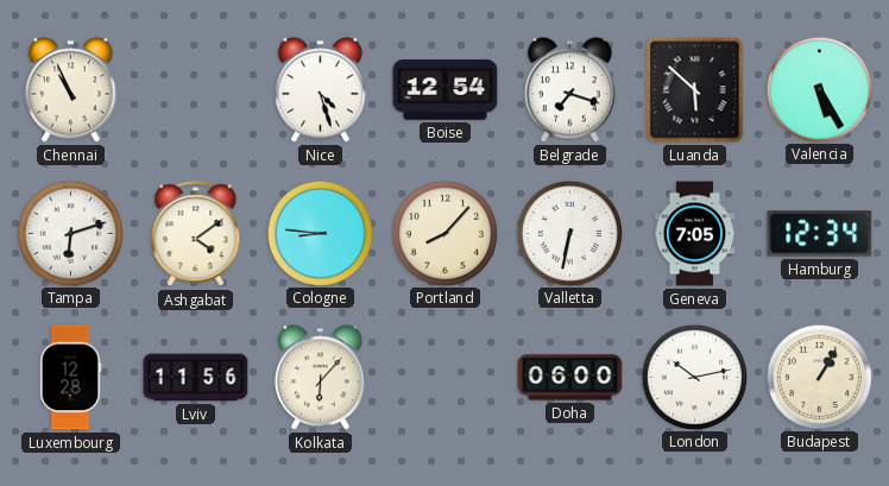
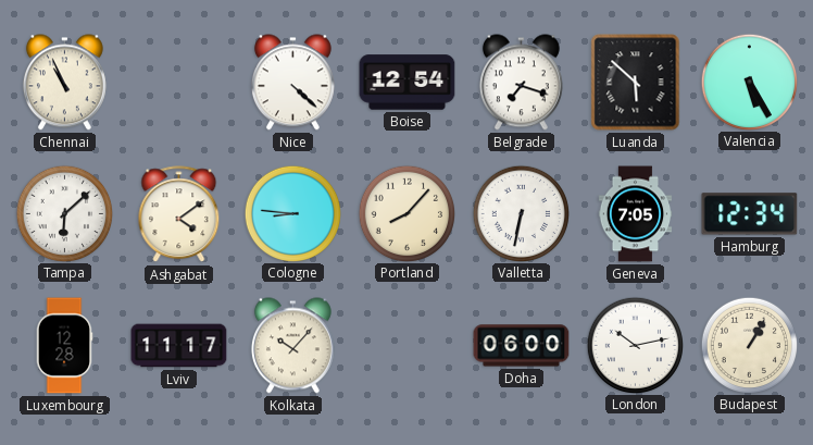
Nice: 4:27 -> 4:22
Tampa: 6:12 -> 6:08
Lviv: 11:56 -> 11:17
Kolkata: 6:07 -> 10:07
